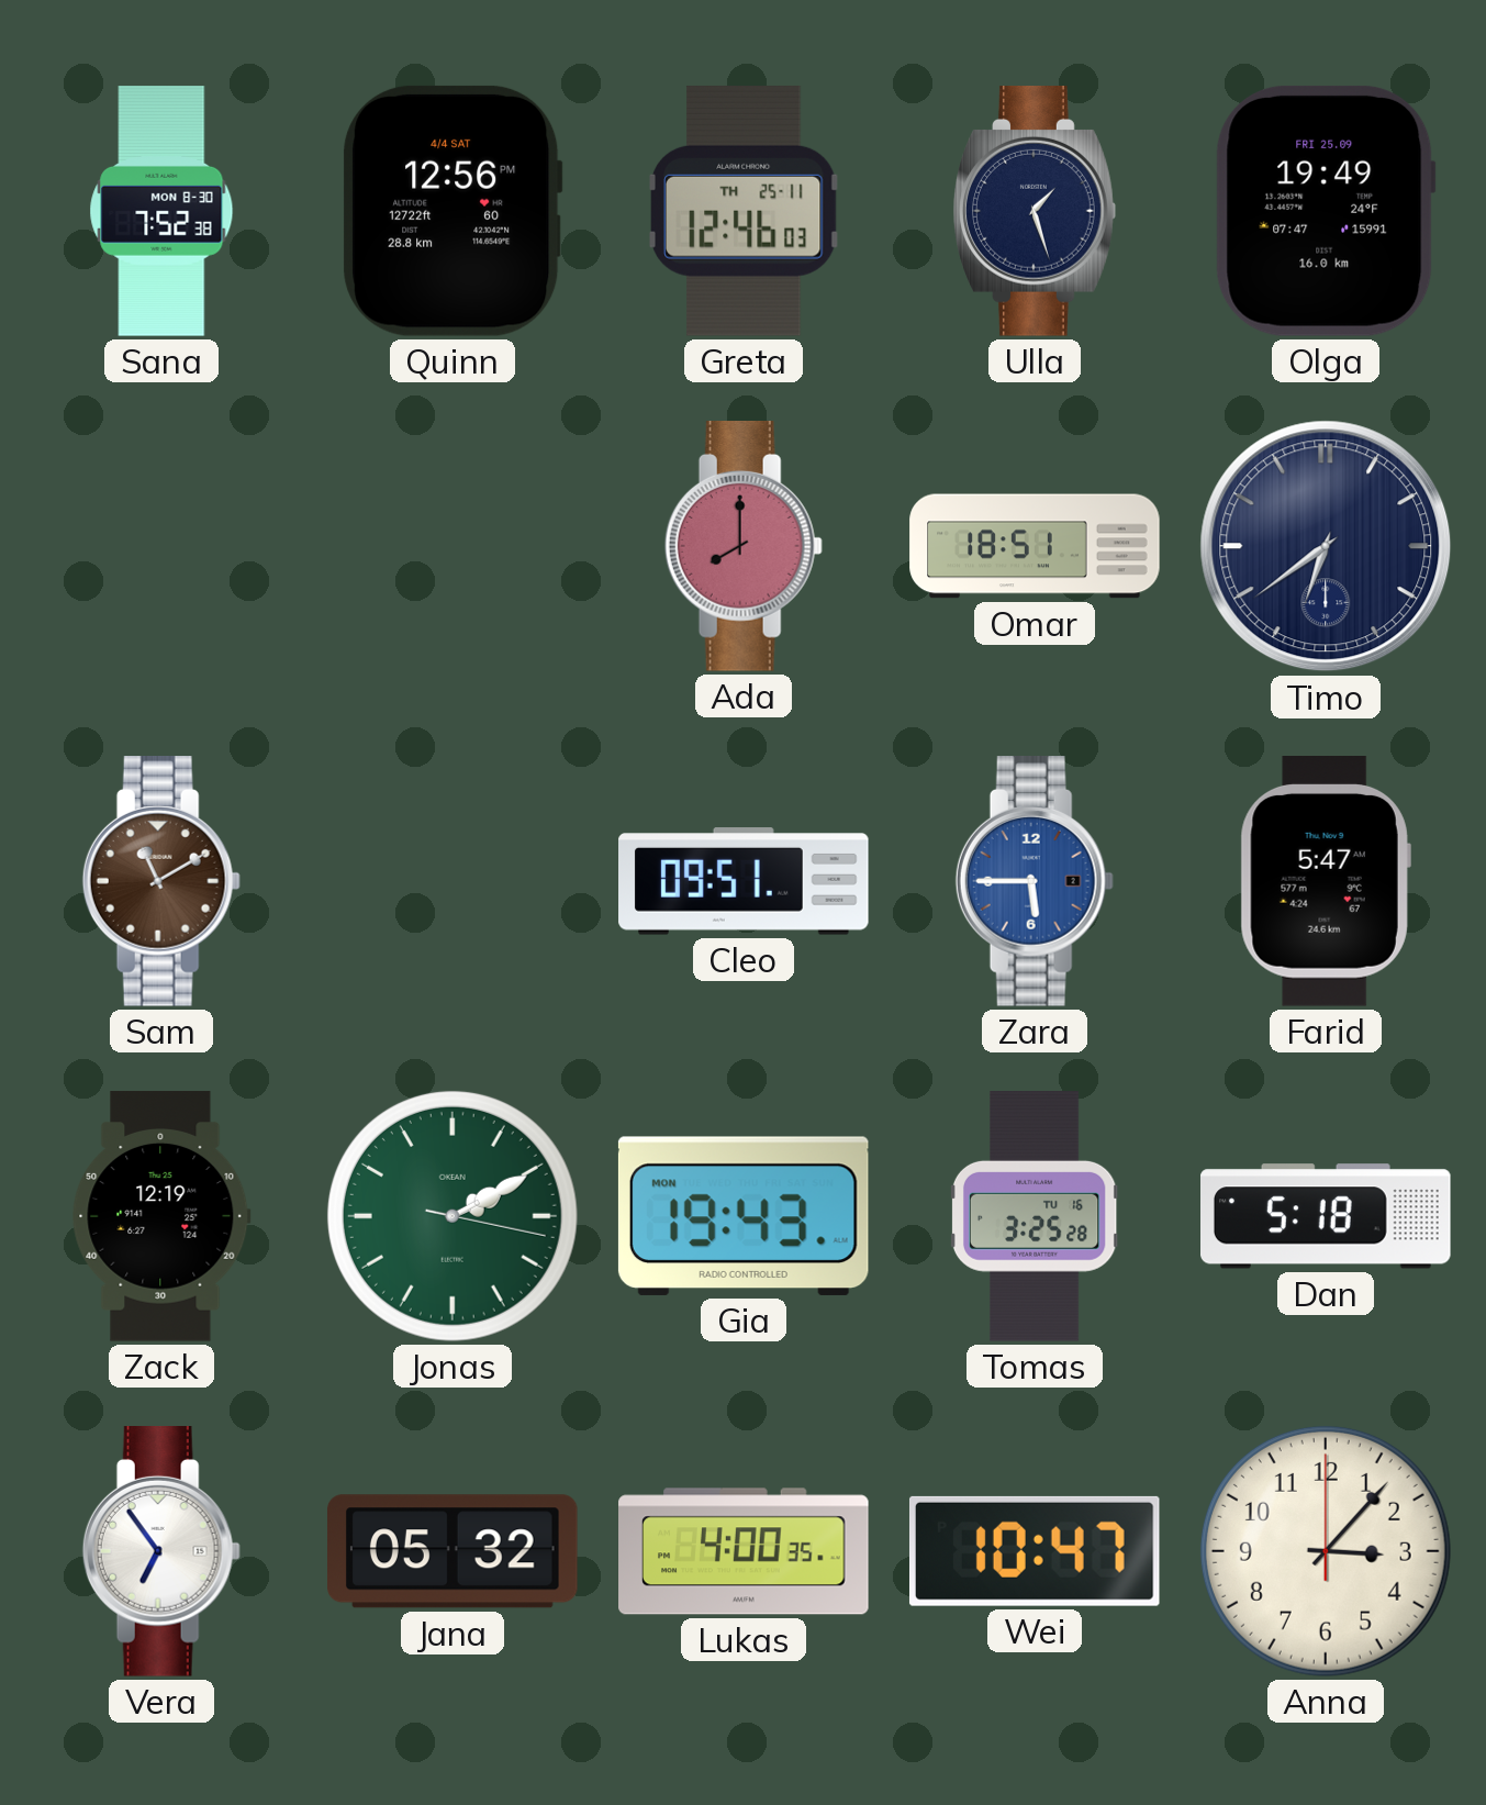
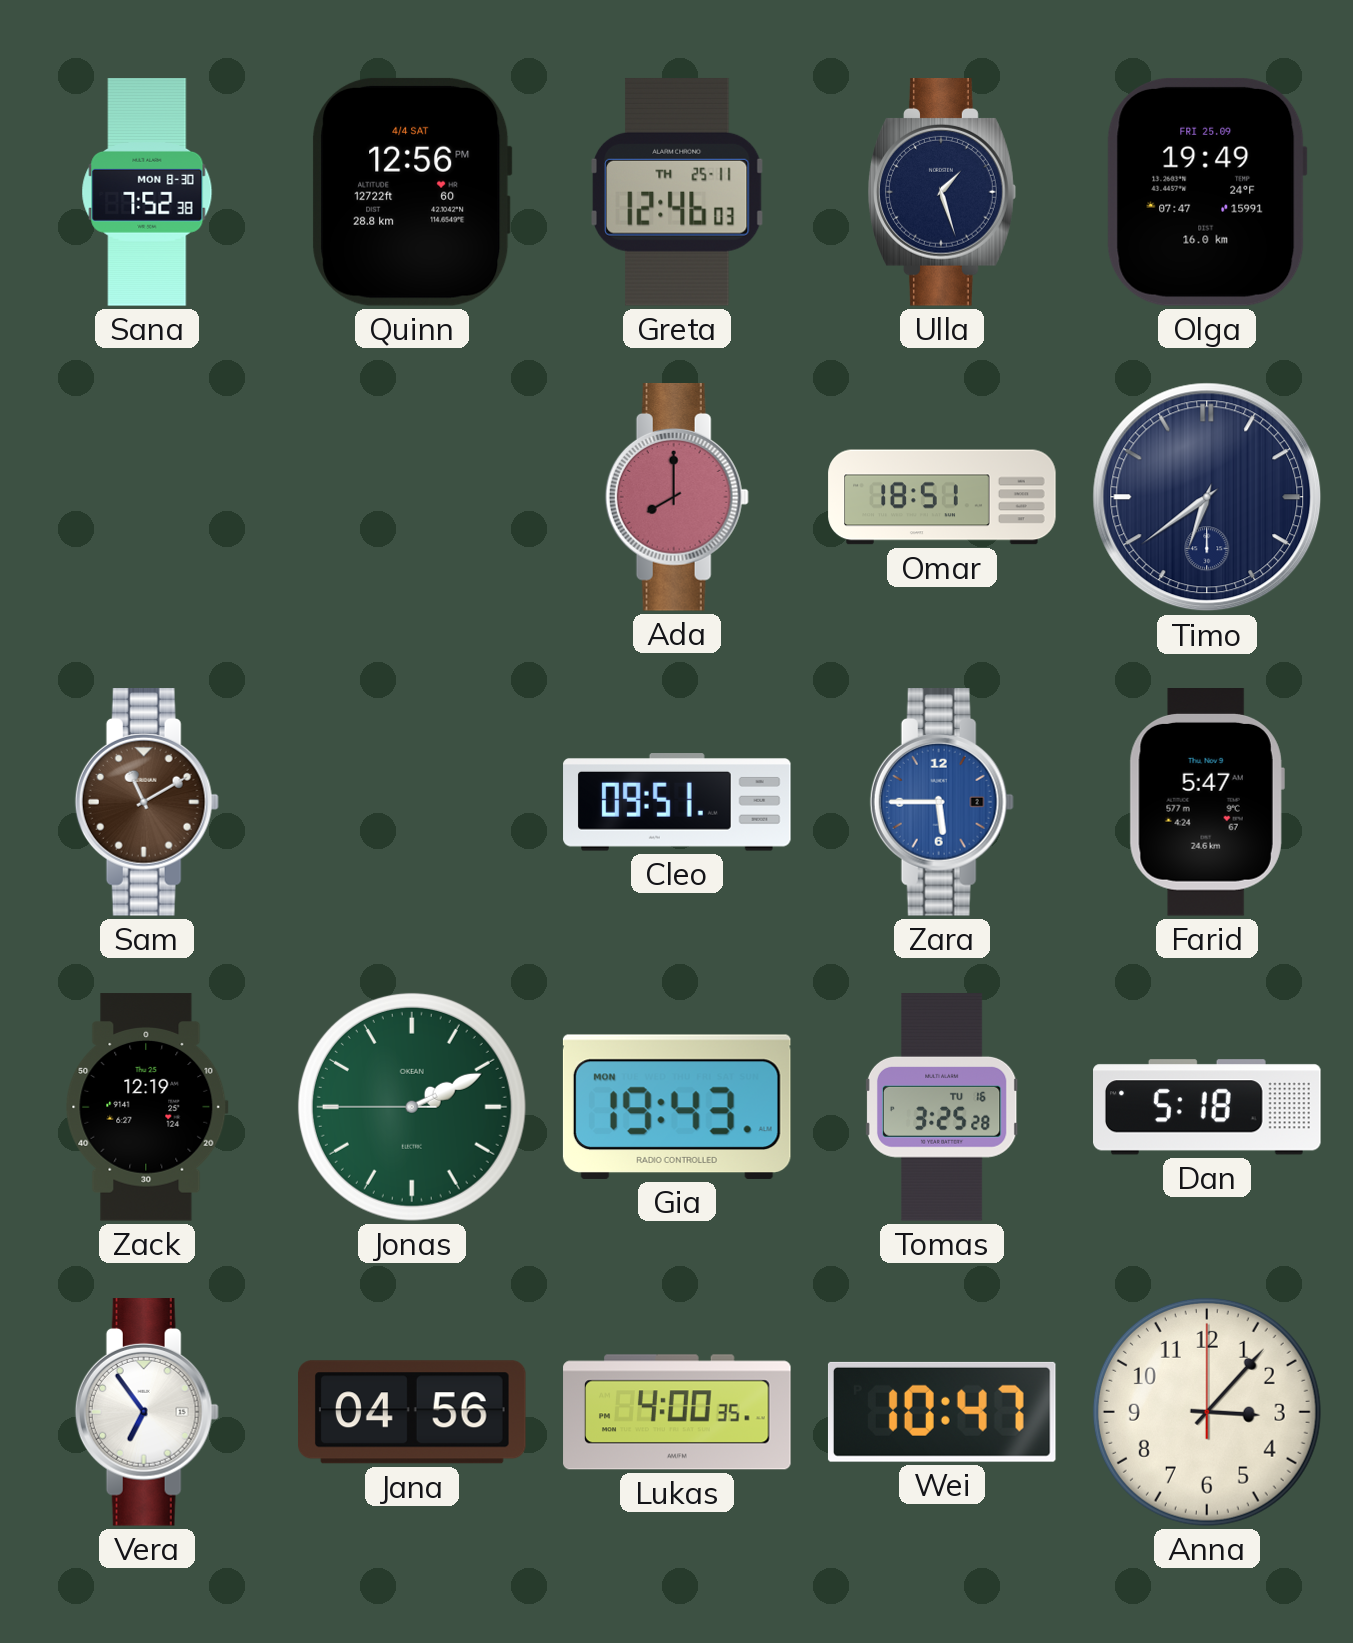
Jonas: 2:10:17 -> 2:10:45
Jana: 05:32 -> 04:56
